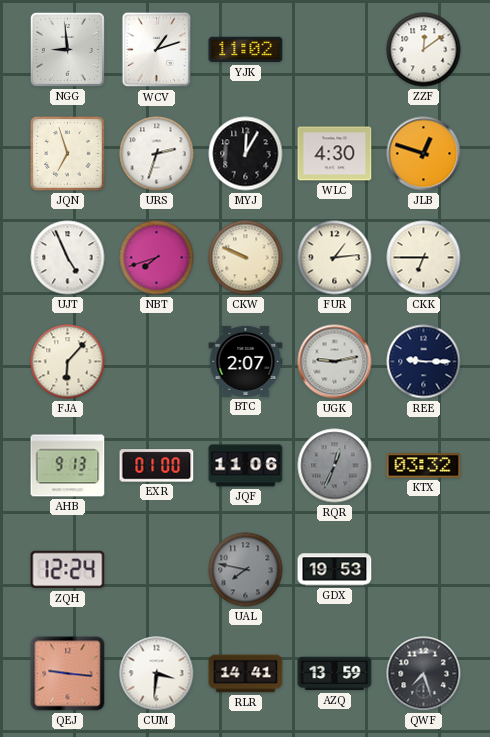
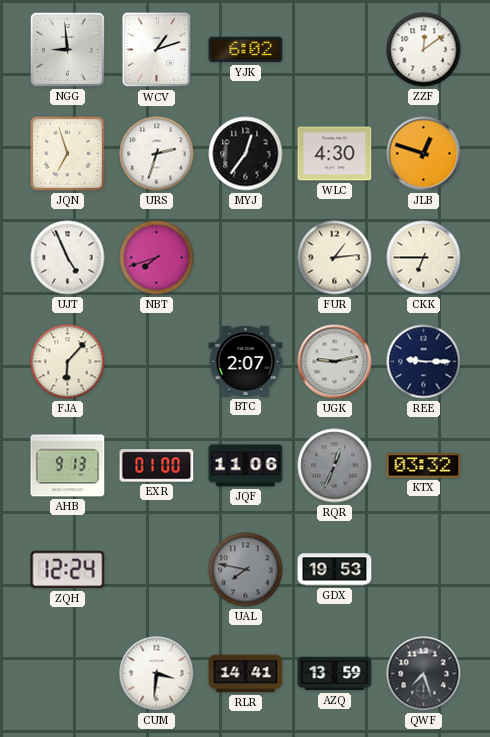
YJK: 11:02 -> 6:02
MYJ: 12:05 -> 12:36
CKW: 9:49 -> none
QEJ: 9:16 -> none
